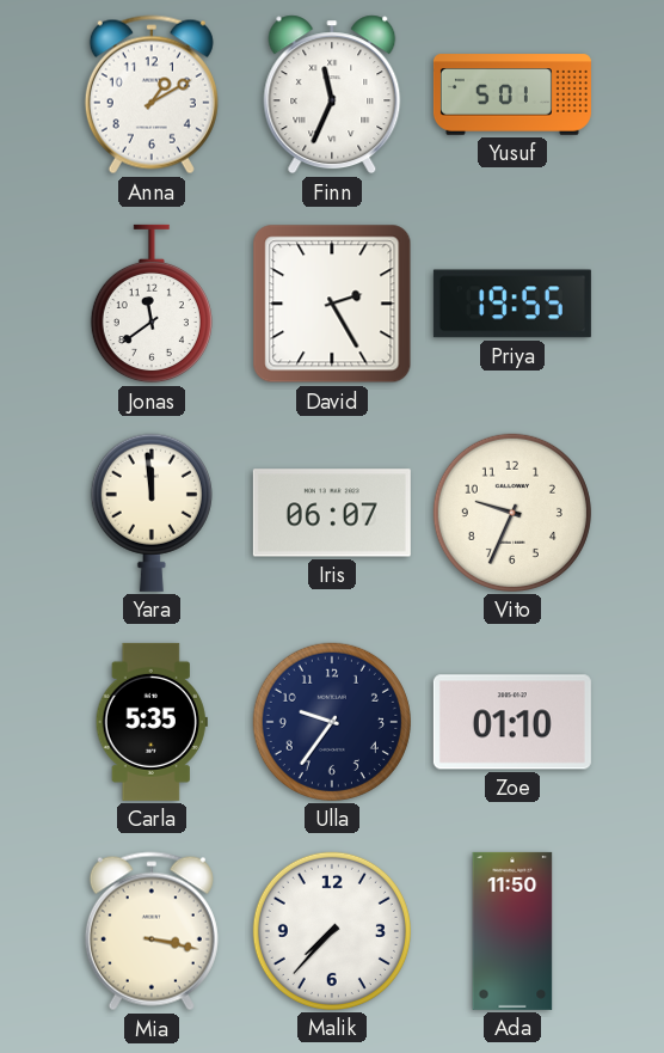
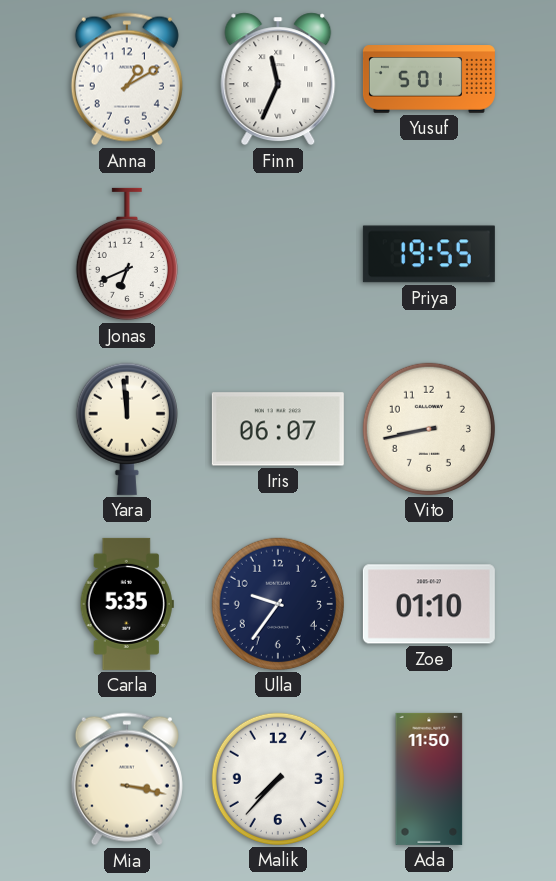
Jonas: 11:39 -> 6:41
David: 2:25 -> none
Vito: 9:34 -> 8:43
